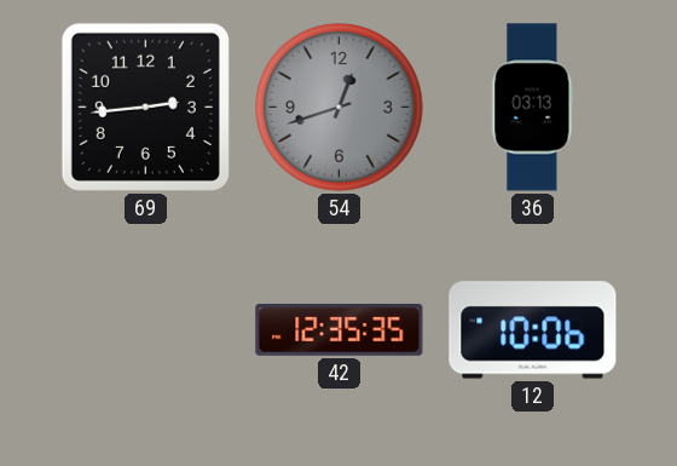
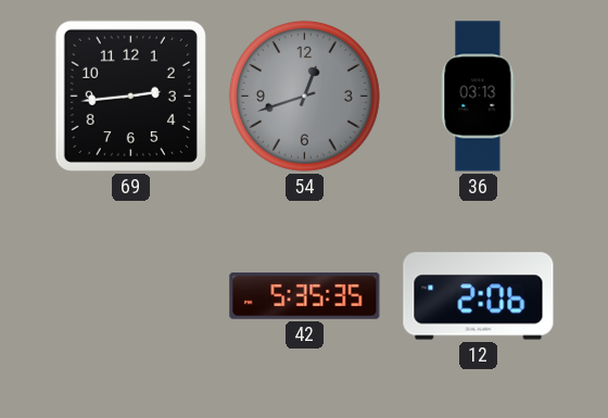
42: 12:35 -> 5:35
12: 10:06 -> 2:06
